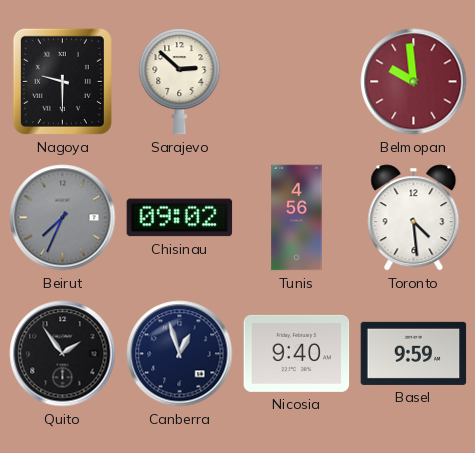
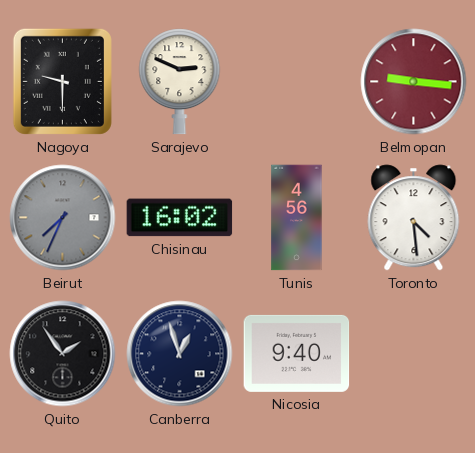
Sarajevo: 2:52 -> 2:49
Belmopan: 9:59 -> 9:16
Chisinau: 09:02 -> 16:02
Basel: 9:59 -> none
